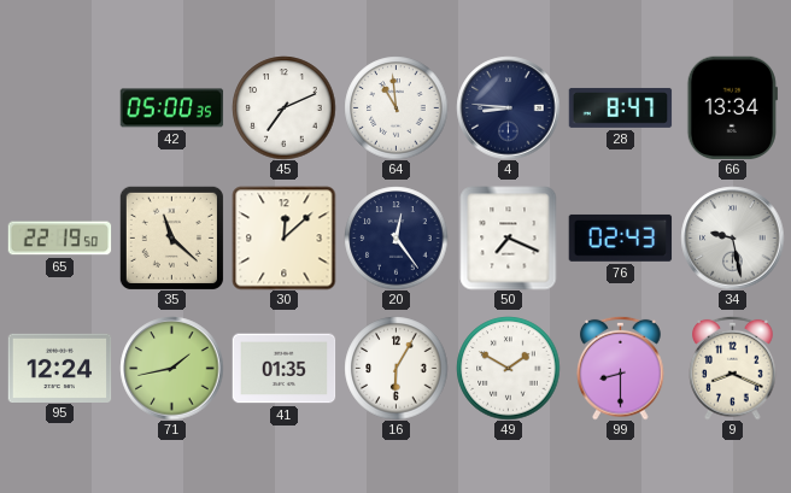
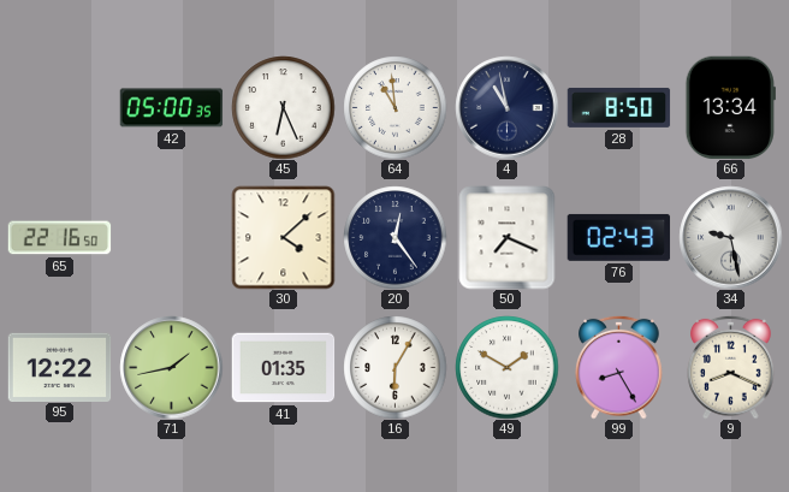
45: 7:11 -> 6:26
4: 8:46 -> 10:58
28: 8:47 -> 8:50
65: 22:19 -> 22:16
35: 11:22 -> none
30: 12:08 -> 4:08
95: 12:24 -> 12:22
99: 8:30 -> 8:25
